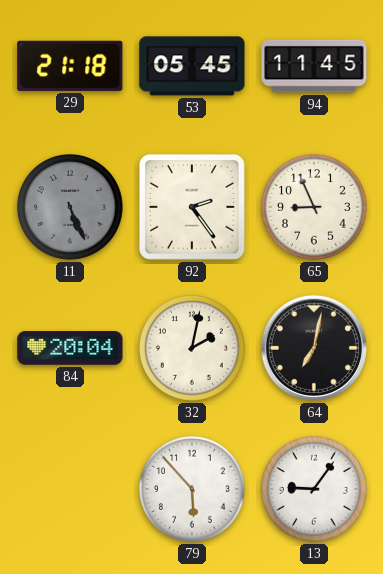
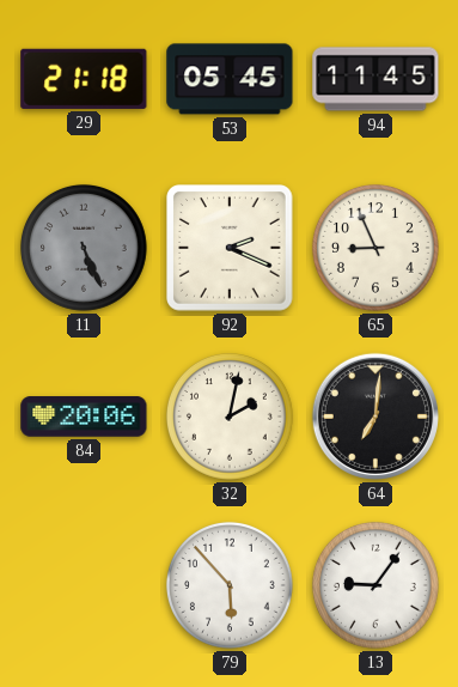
92: 2:24 -> 2:19
84: 20:04 -> 20:06
64: 7:02 -> 7:01
